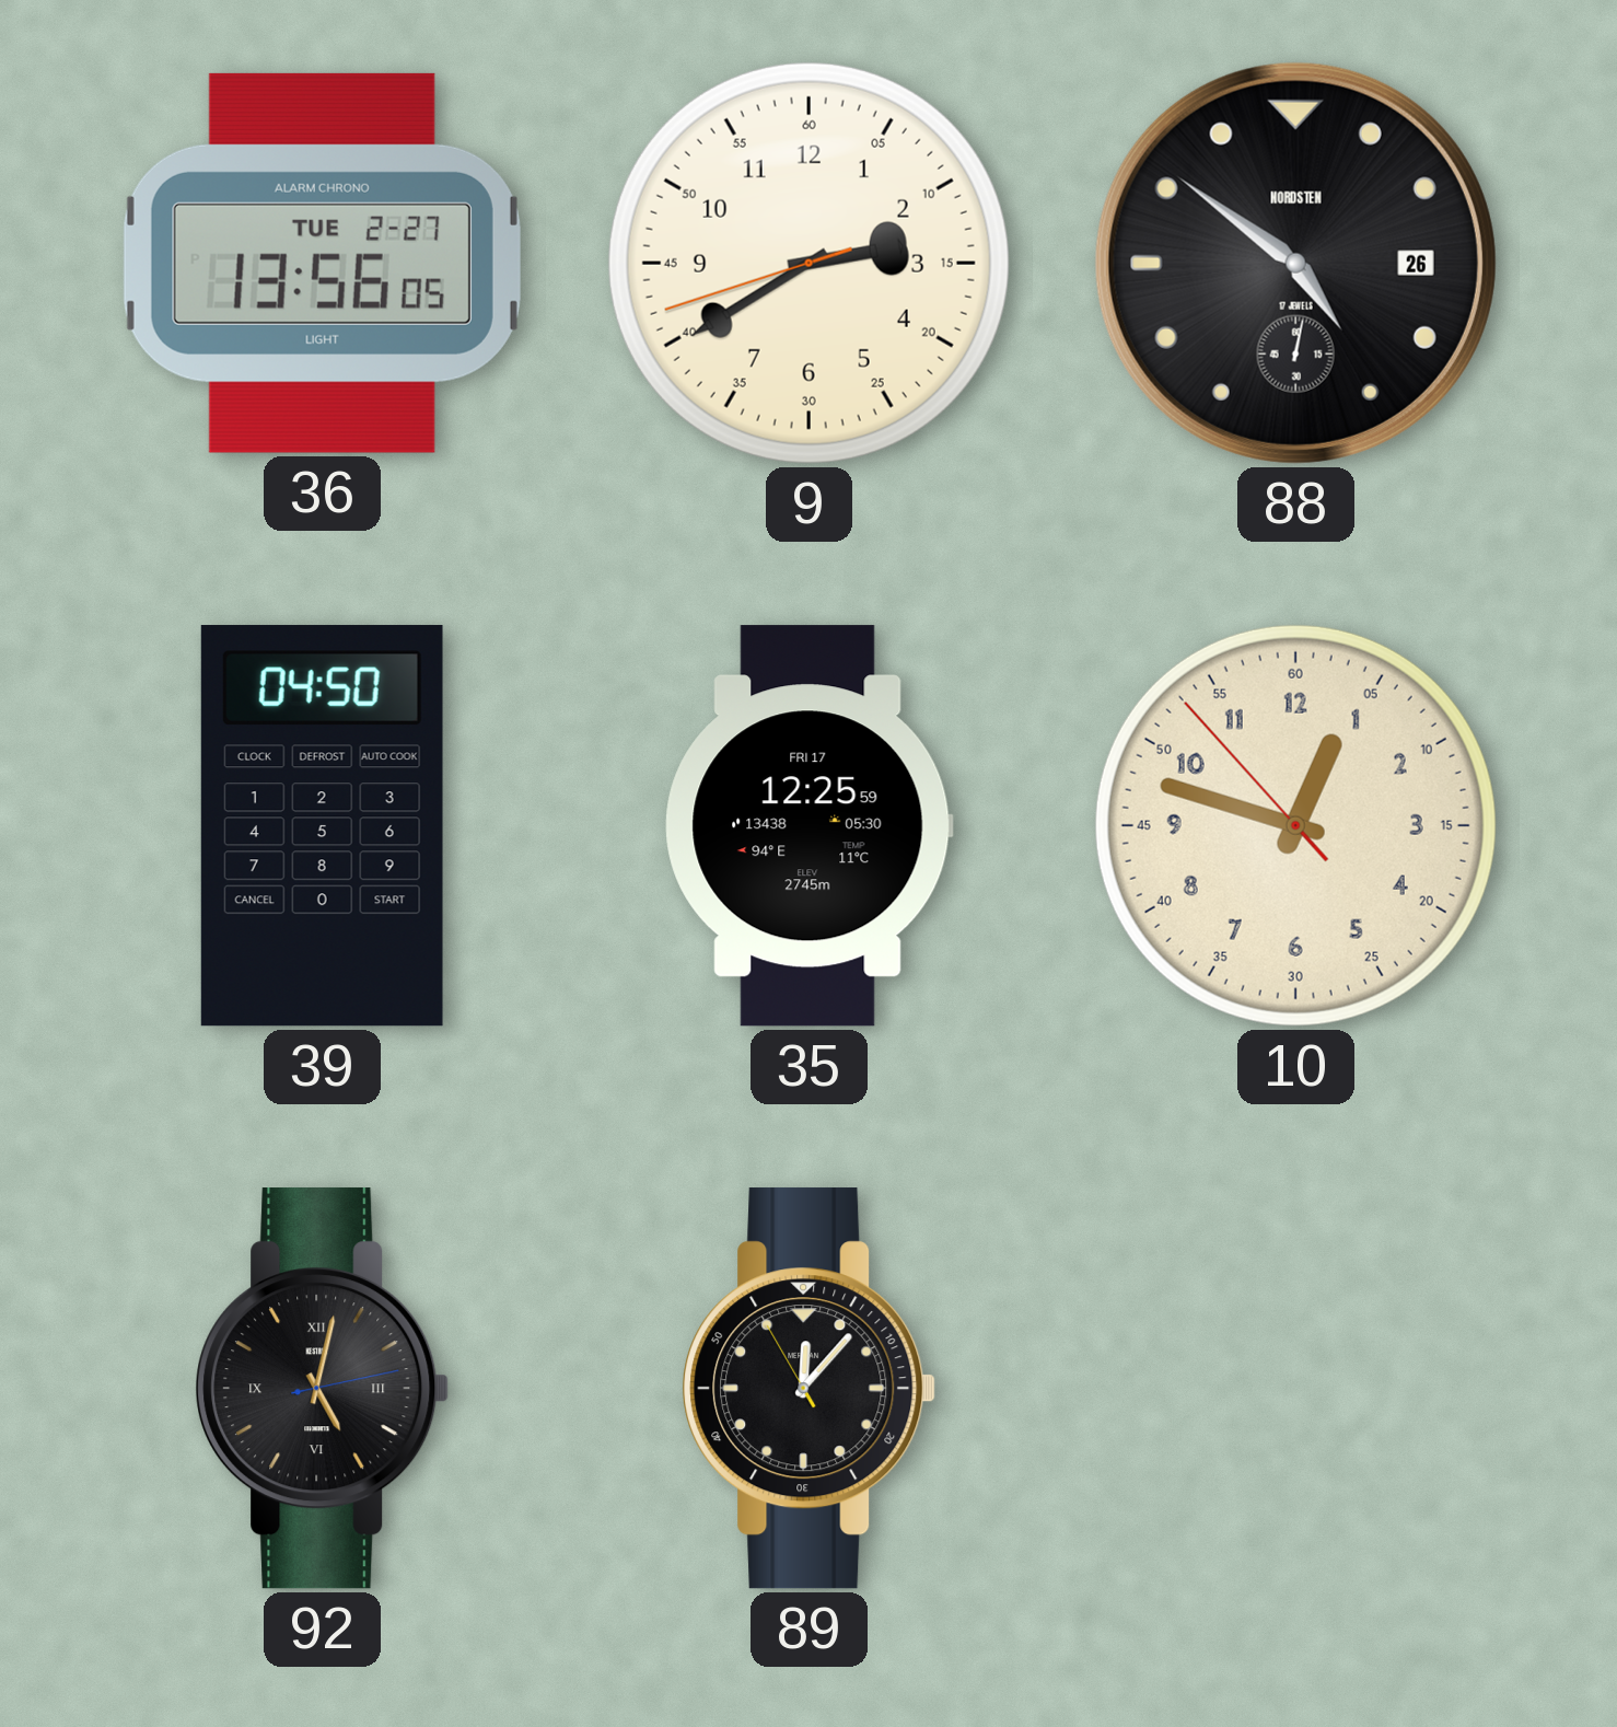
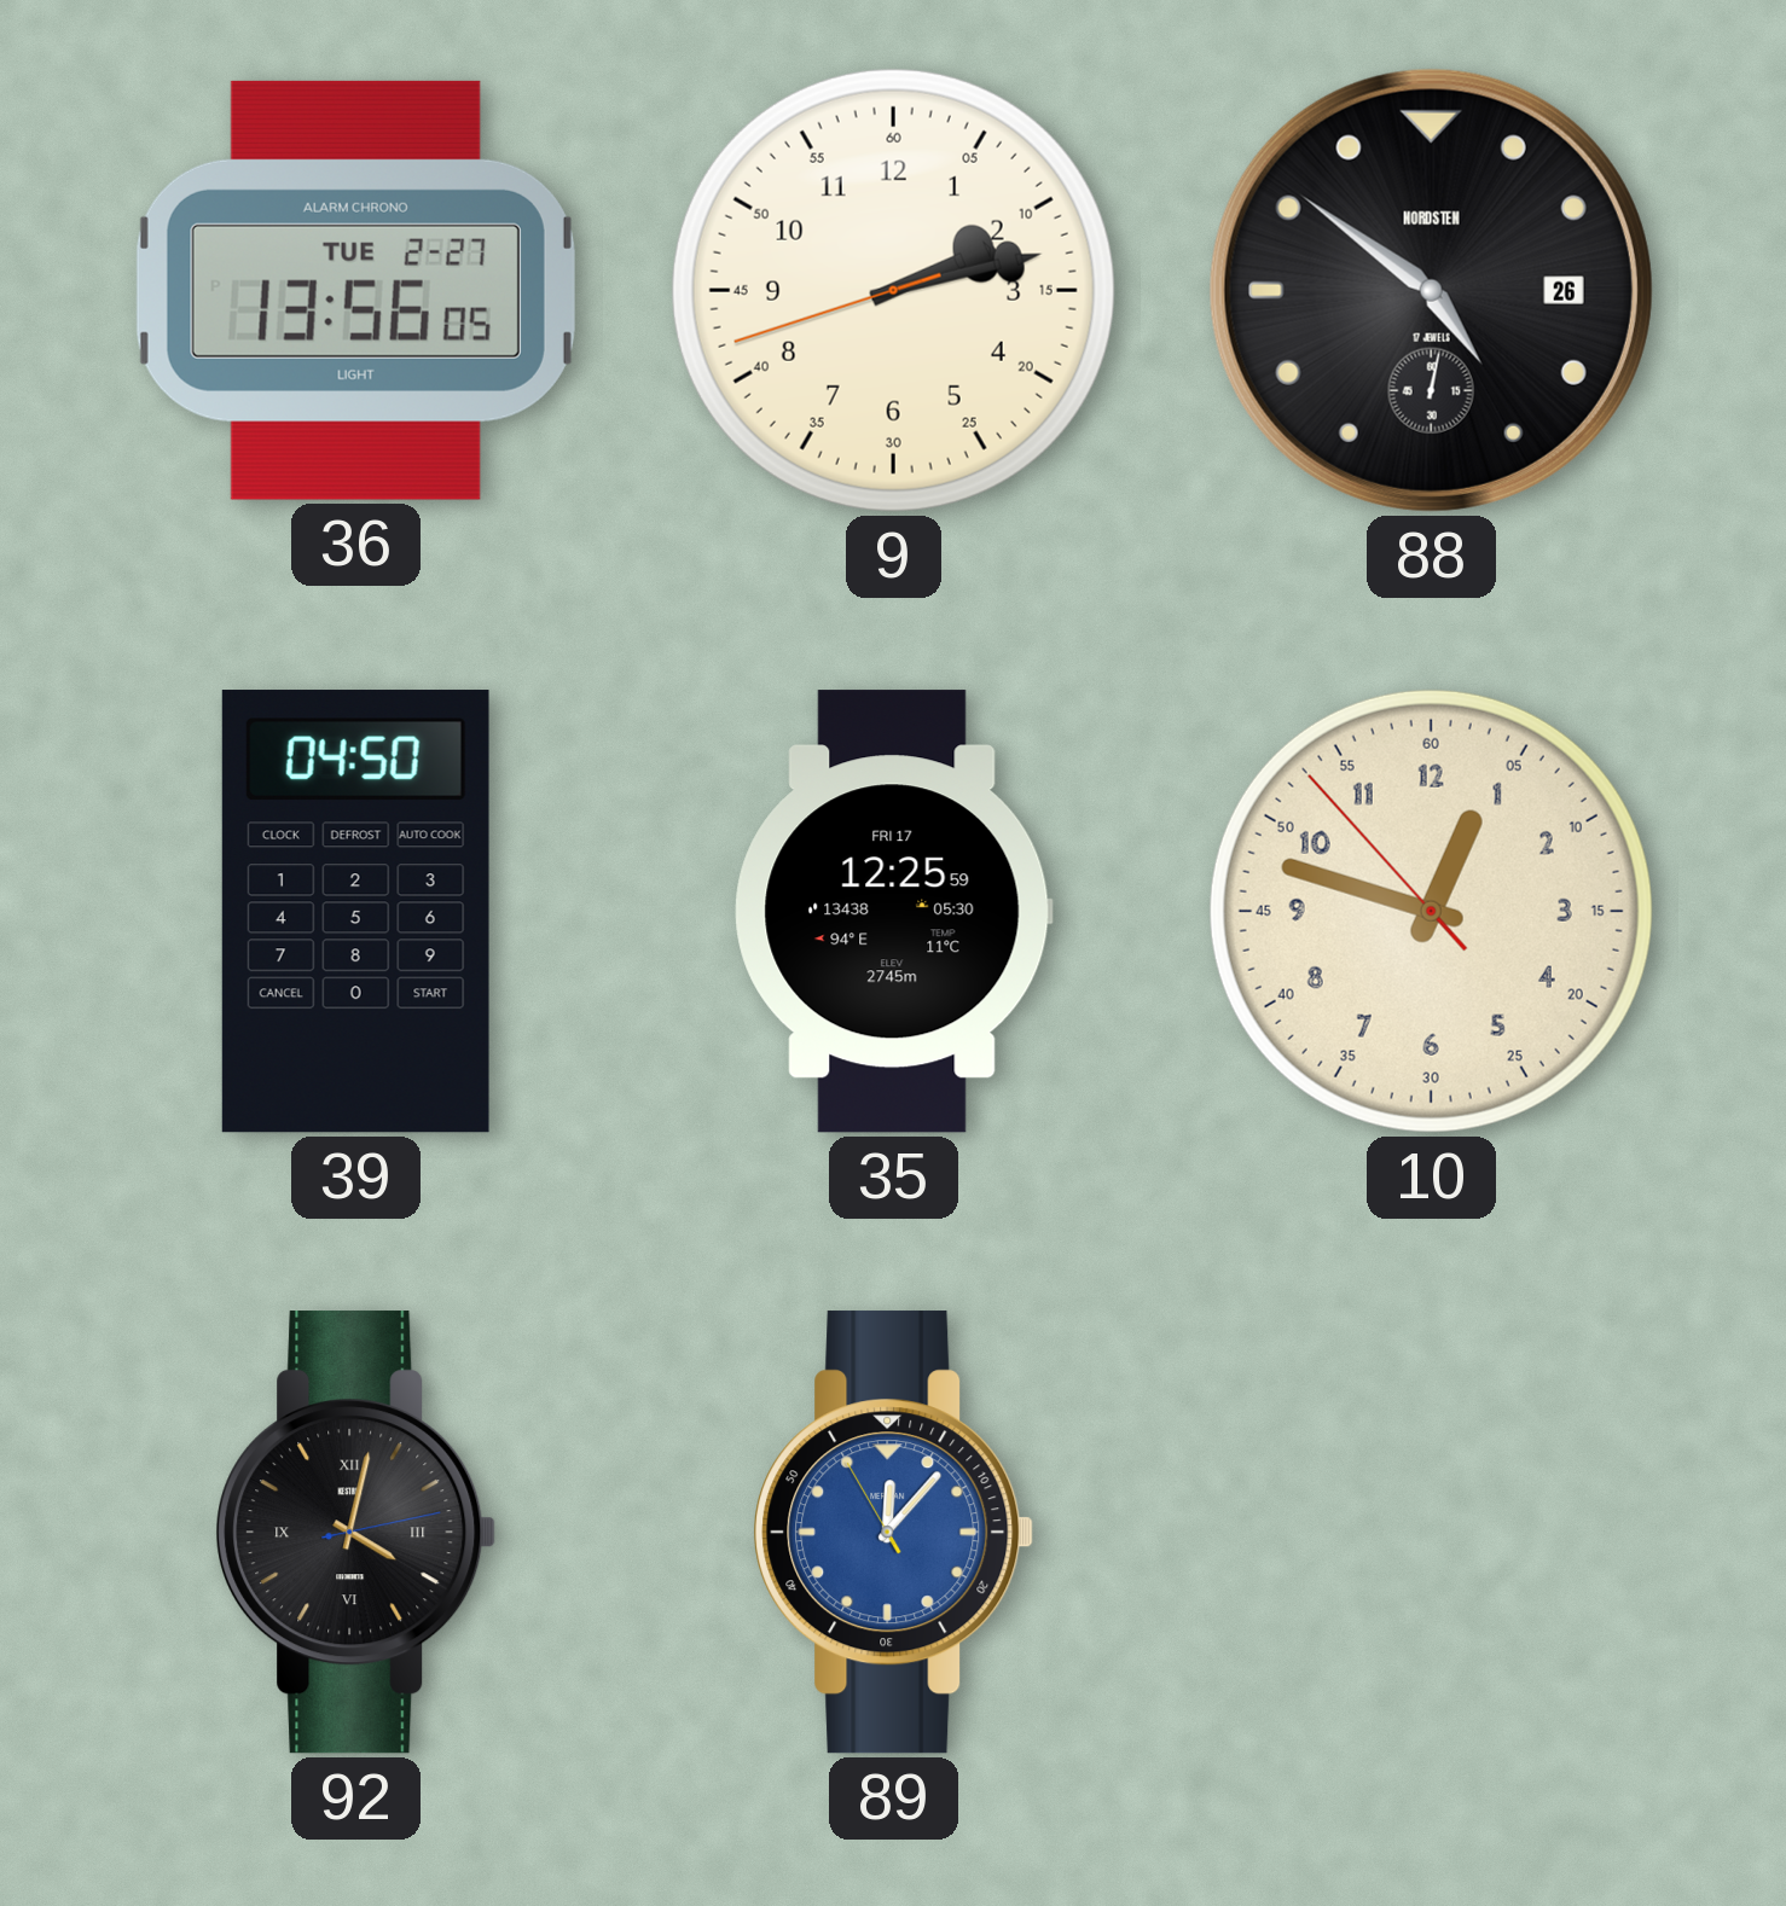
9: 2:39 -> 2:12
92: 5:02 -> 4:02
89 dial: black -> blue
